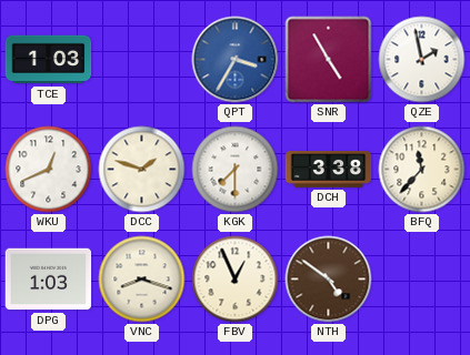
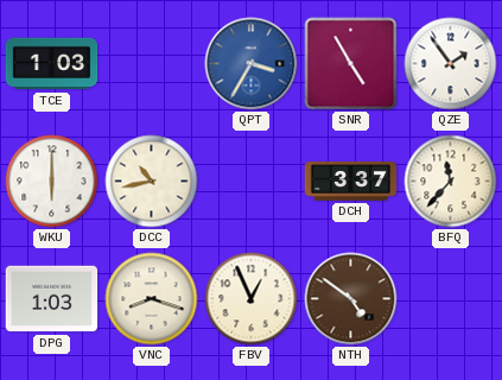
QZE: 1:58 -> 1:54
WKU: 12:41 -> 6:00
DCC: 1:48 -> 10:43
KGK: 7:30 -> none
DCH: 3:38 -> 3:37
